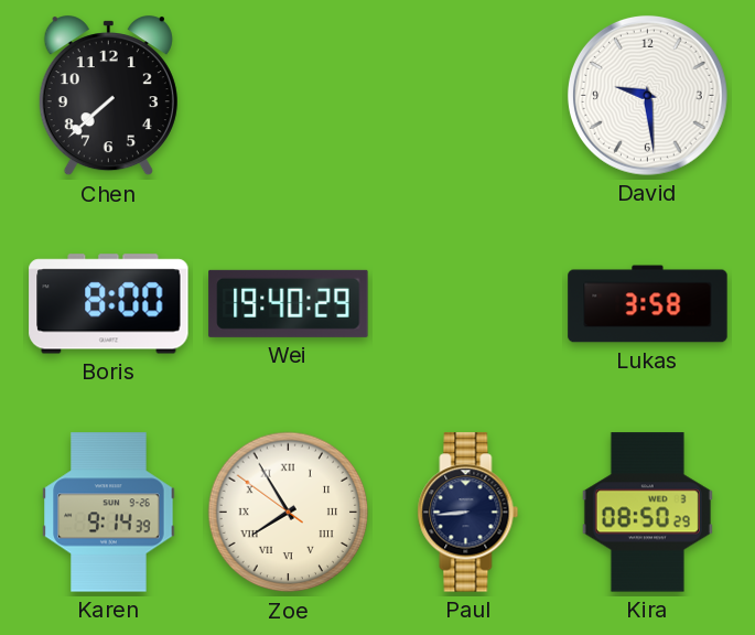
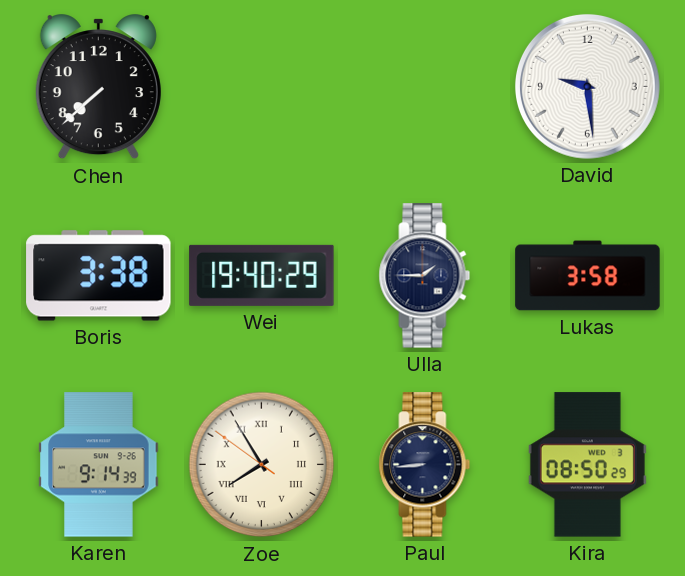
Boris: 8:00 -> 3:38
Ulla: none -> 1:45
